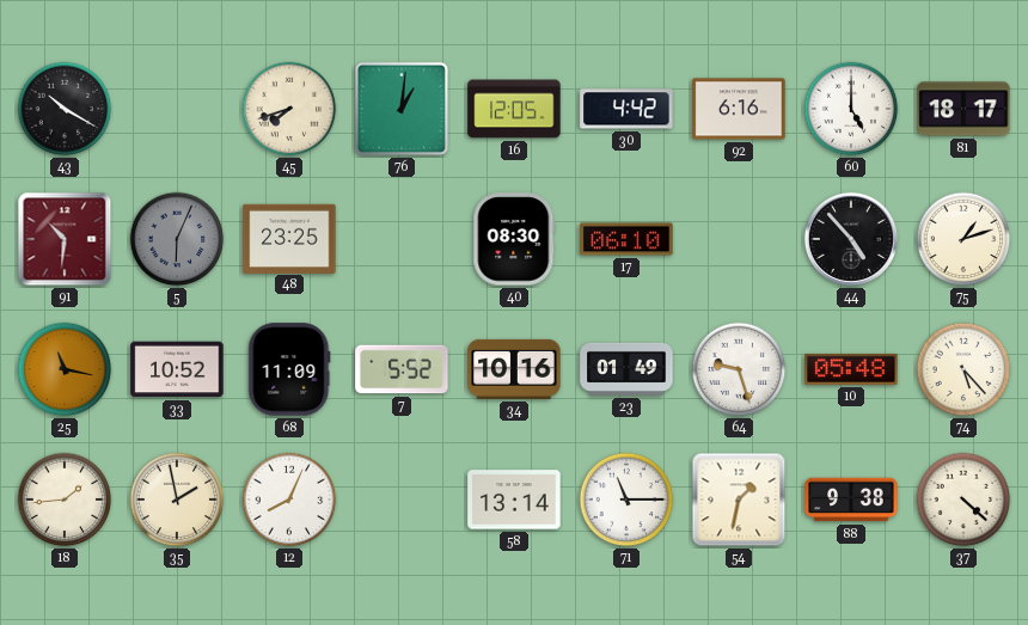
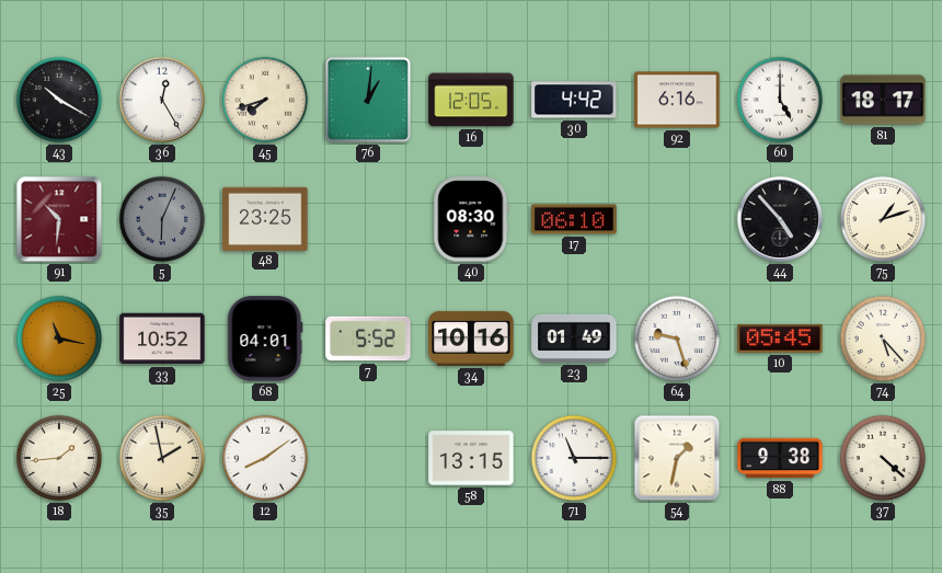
36: none -> 12:25
68: 11:09 -> 04:01
10: 05:48 -> 05:45
12: 8:04 -> 8:09
58: 13:14 -> 13:15
